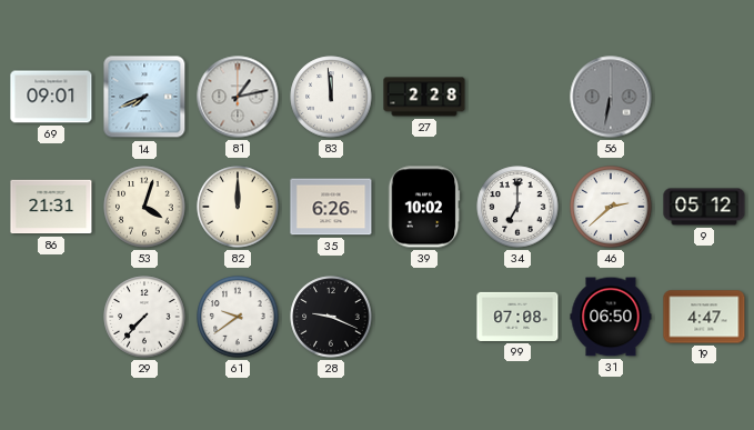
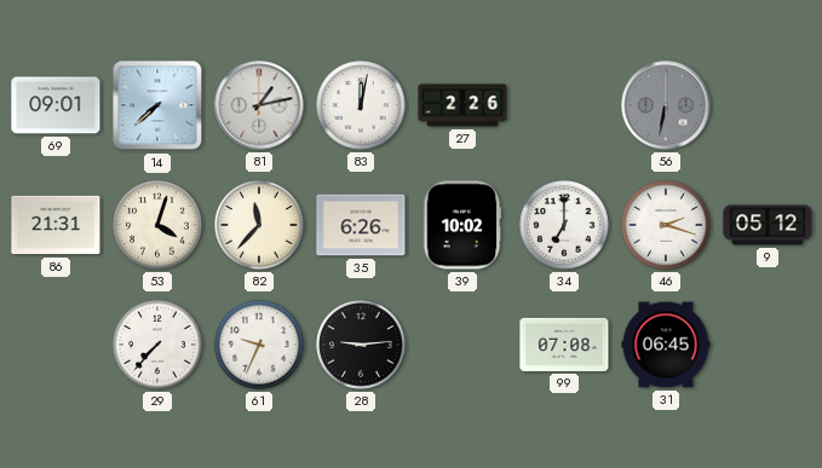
14: 7:41 -> 7:38
83: 11:59 -> 12:02
27: 2:28 -> 2:26
82: 12:00 -> 11:37
46: 2:38 -> 2:18
61: 9:39 -> 9:34
28: 9:19 -> 9:14
31: 06:50 -> 06:45
19: 4:47 -> none
